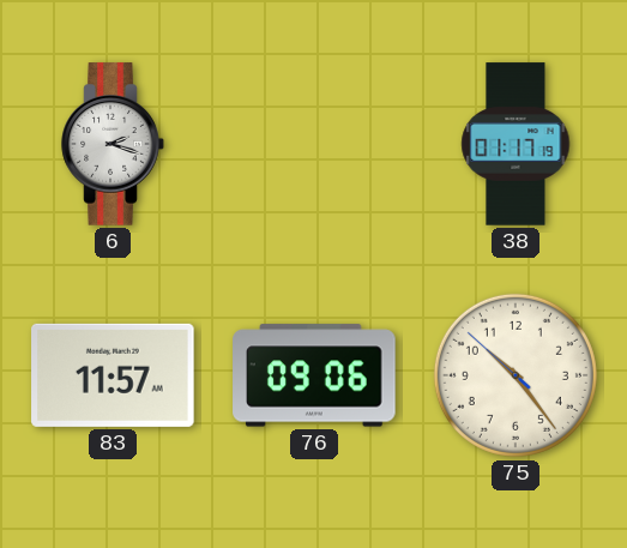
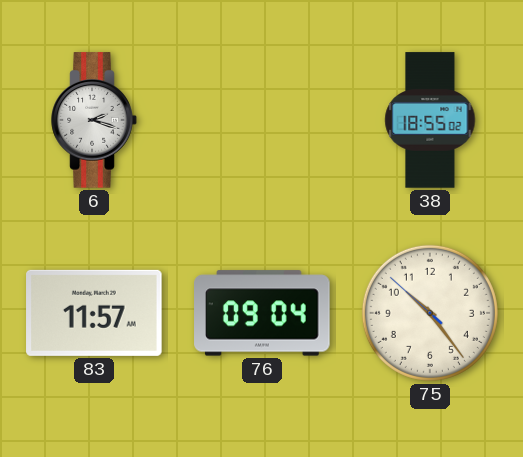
38: 01:17 -> 18:55
76: 09:06 -> 09:04
